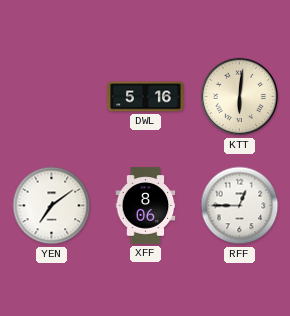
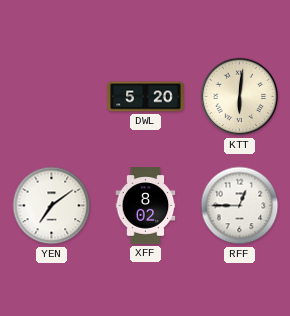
DWL: 5:16 -> 5:20
XFF: 8:06 -> 8:02
